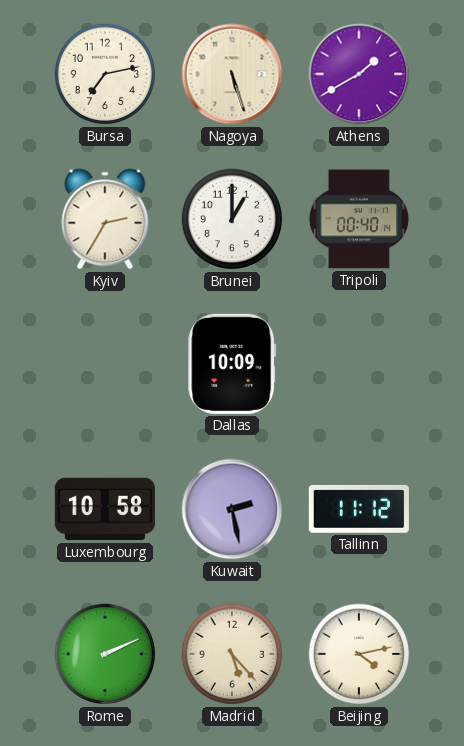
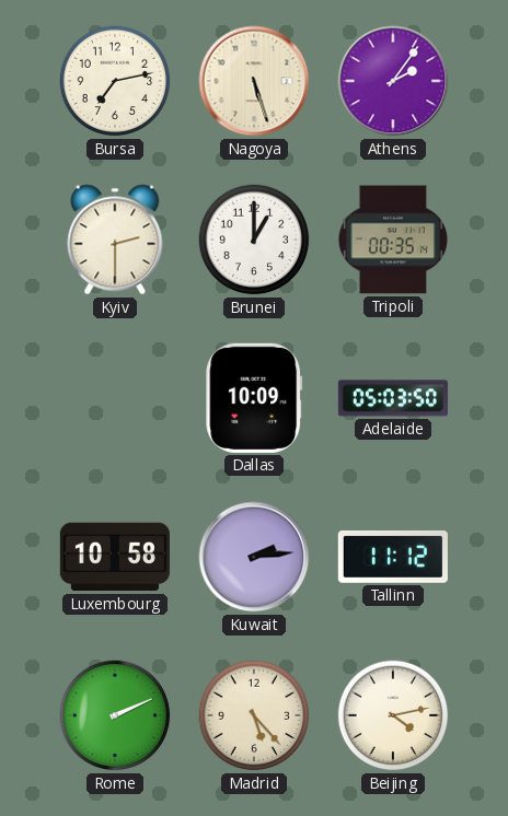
Athens: 1:40 -> 2:06
Kyiv: 2:35 -> 2:30
Tripoli: 00:40 -> 00:35
Adelaide: none -> 05:03
Kuwait: 2:28 -> 2:14
